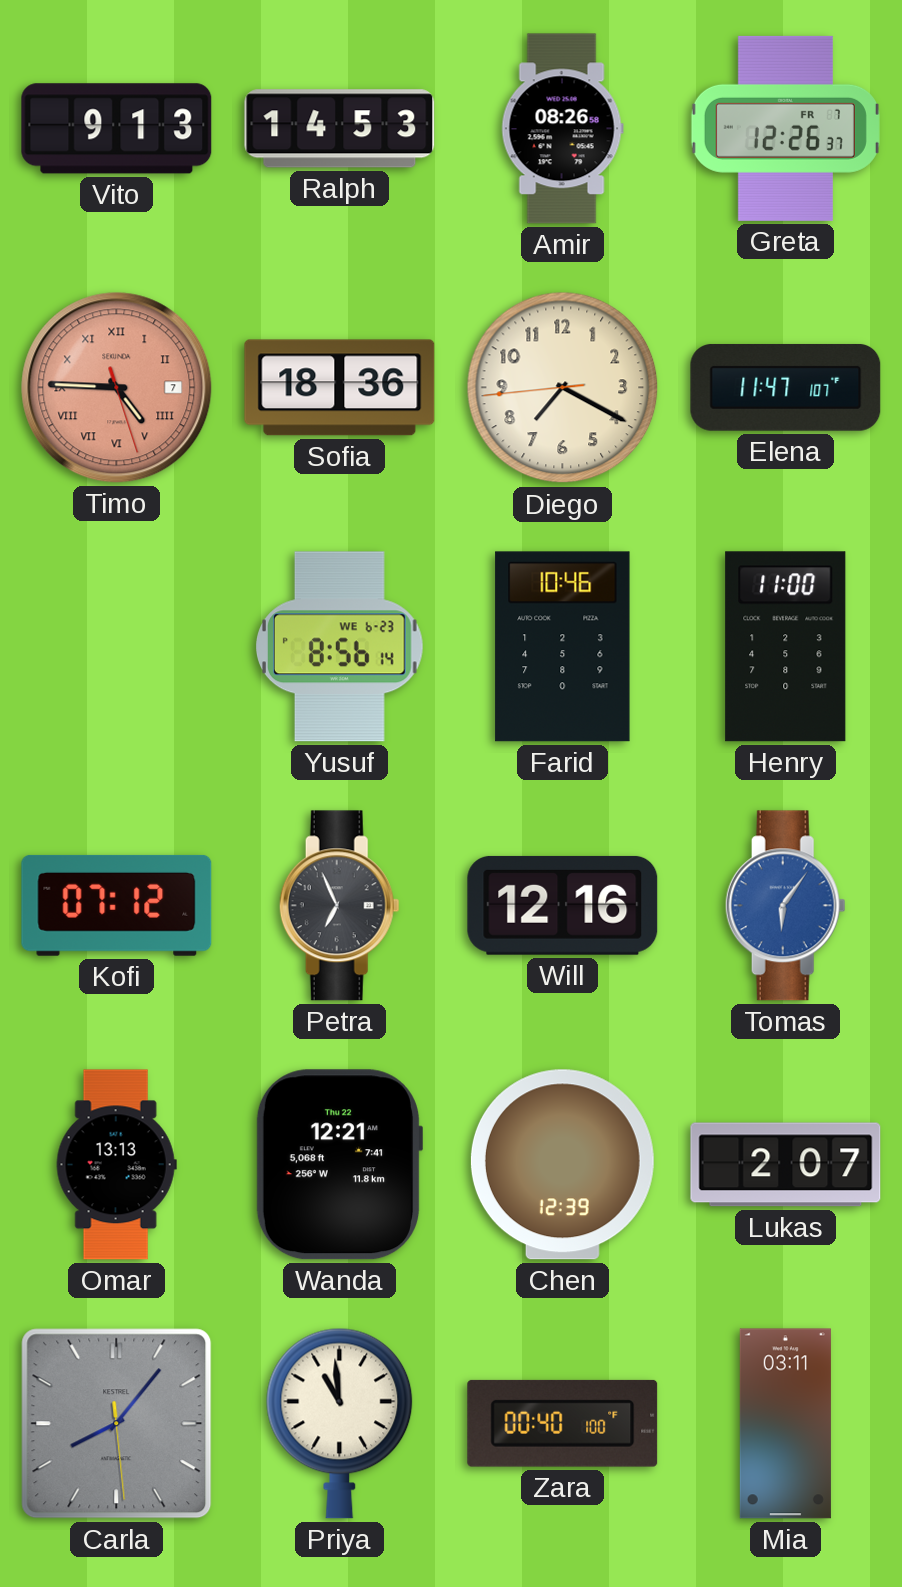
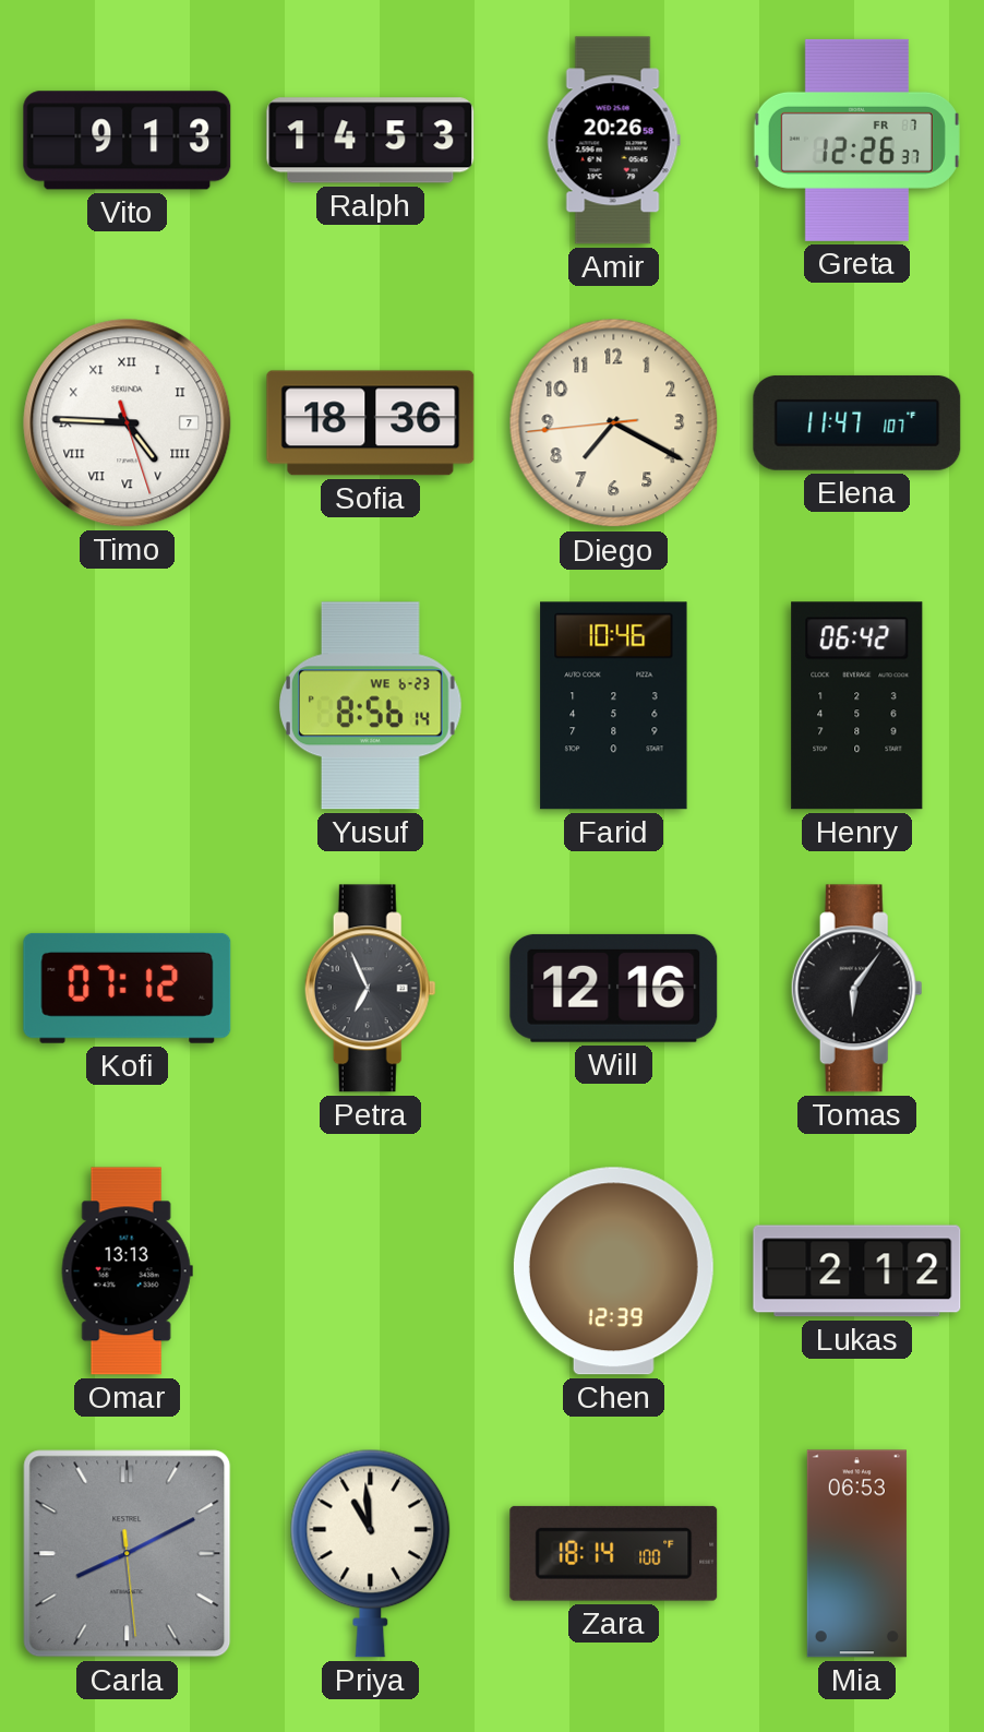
Amir: 08:26 -> 20:26
Timo dial: salmon -> white
Henry: 11:00 -> 06:42
Tomas dial: blue -> black
Wanda: 12:21 -> none
Lukas: 2:07 -> 2:12
Carla: 8:06 -> 8:10
Zara: 00:40 -> 18:14
Mia: 03:11 -> 06:53
